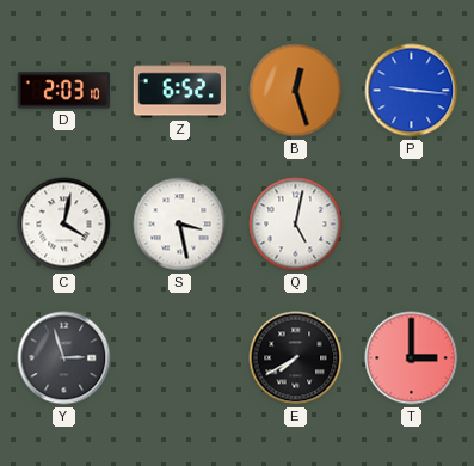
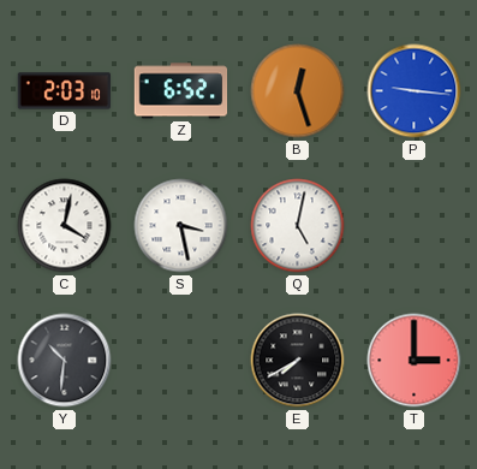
Y: 2:57 -> 10:31
